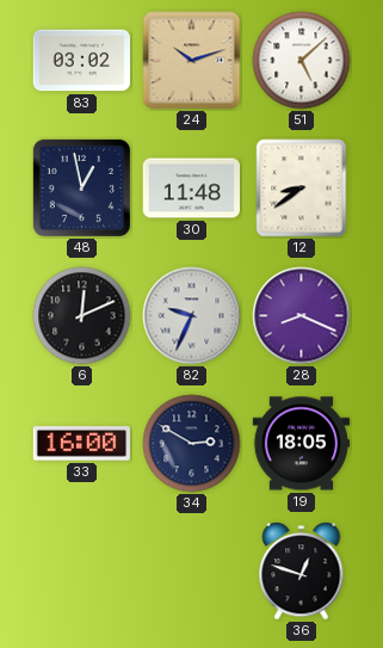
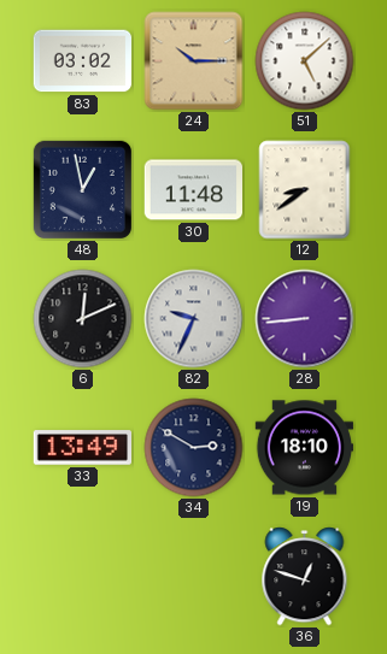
24: 10:12 -> 10:15
28: 8:19 -> 8:44
33: 16:00 -> 13:49
19: 18:05 -> 18:10
